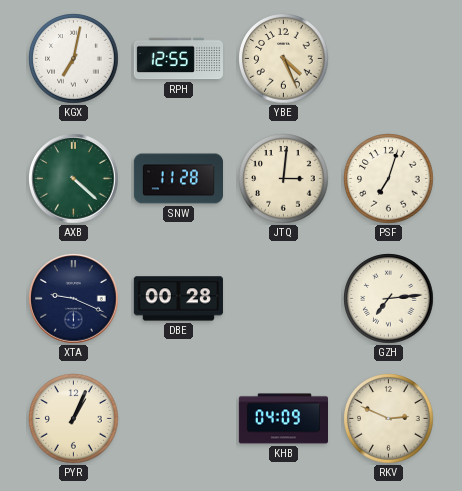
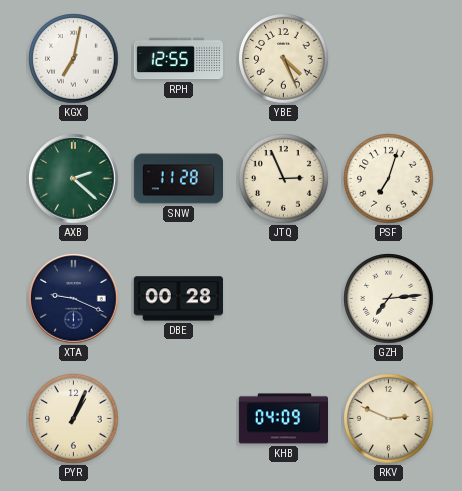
AXB: 4:22 -> 2:22
JTQ: 3:01 -> 2:56
